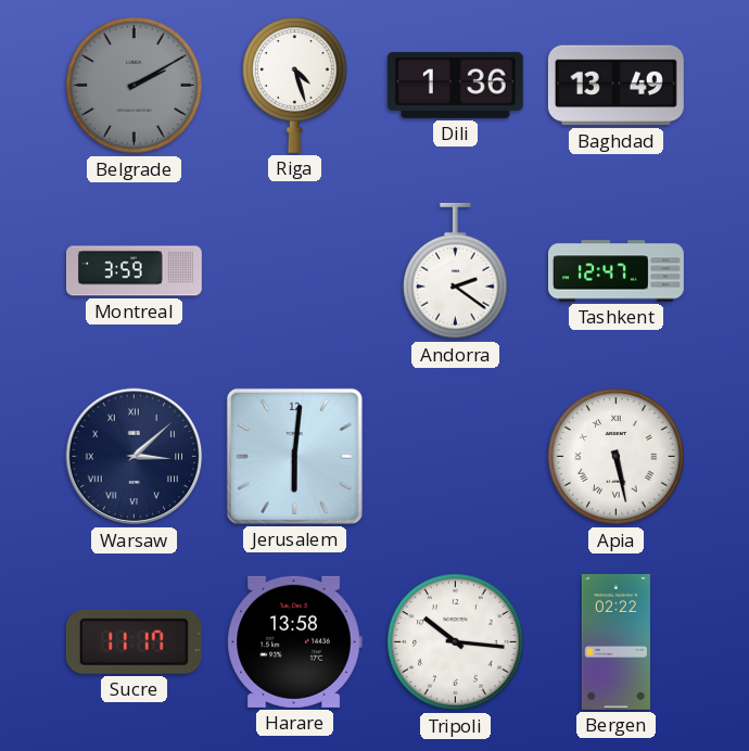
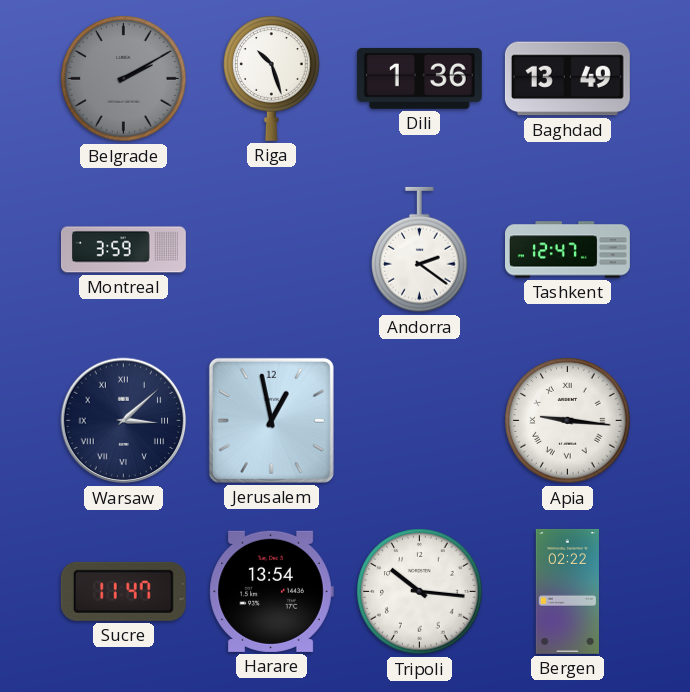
Riga: 4:27 -> 10:27
Jerusalem: 6:01 -> 12:58
Apia: 5:28 -> 9:16
Sucre: 11:17 -> 11:47
Harare: 13:58 -> 13:54
